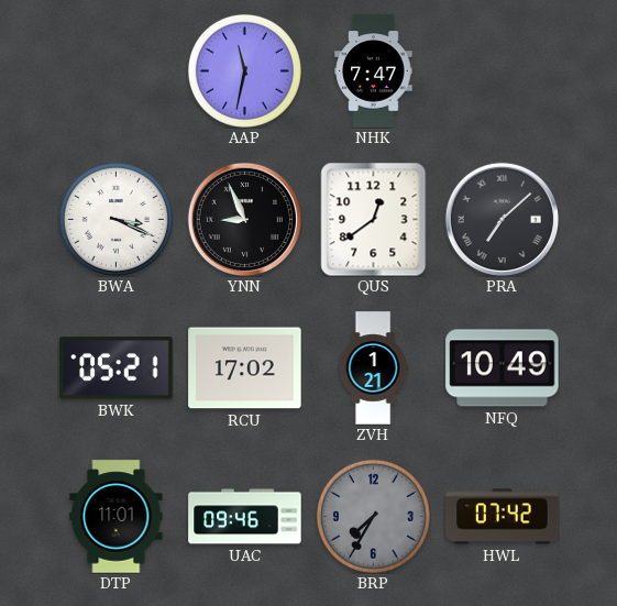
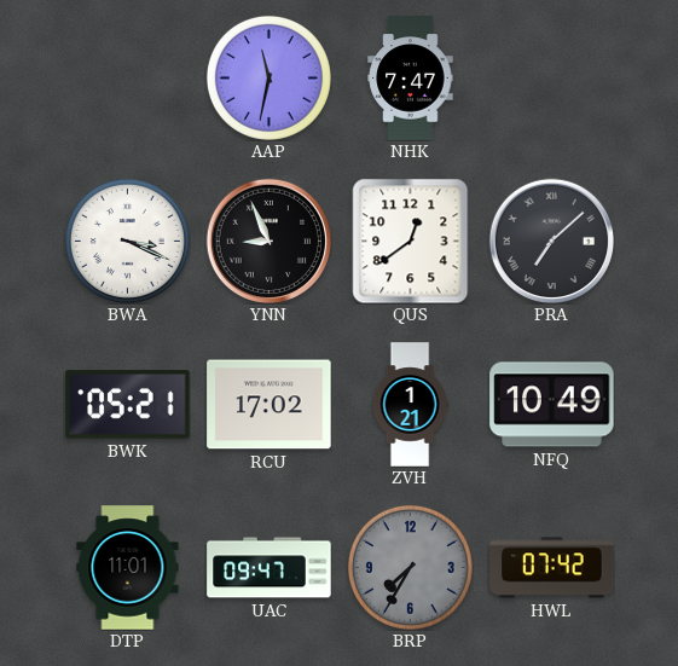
UAC: 09:46 -> 09:47
